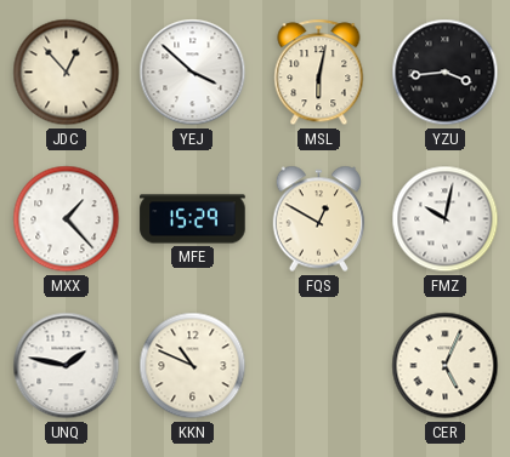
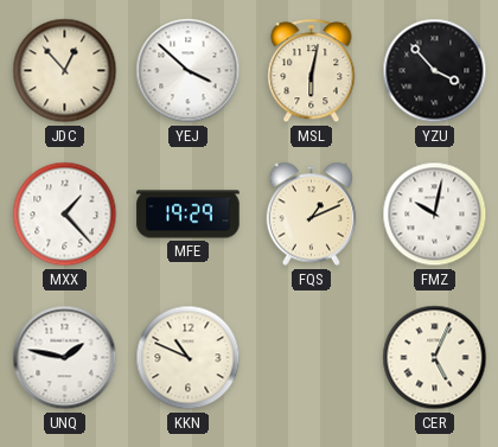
YZU: 3:44 -> 3:53
MFE: 15:29 -> 19:29
FQS: 12:50 -> 1:11
